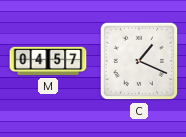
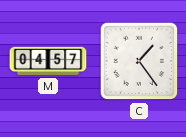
C: 1:19 -> 1:24
